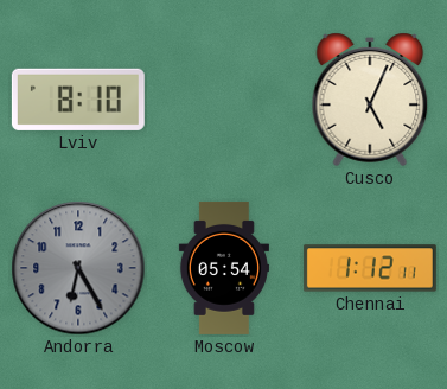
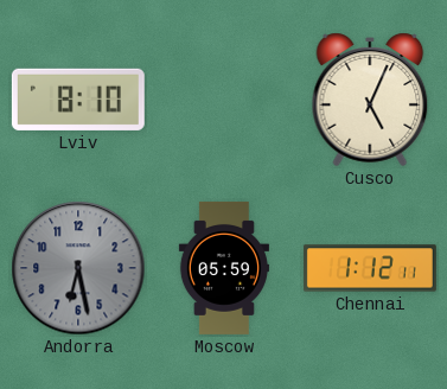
Andorra: 6:25 -> 6:28
Moscow: 05:54 -> 05:59
